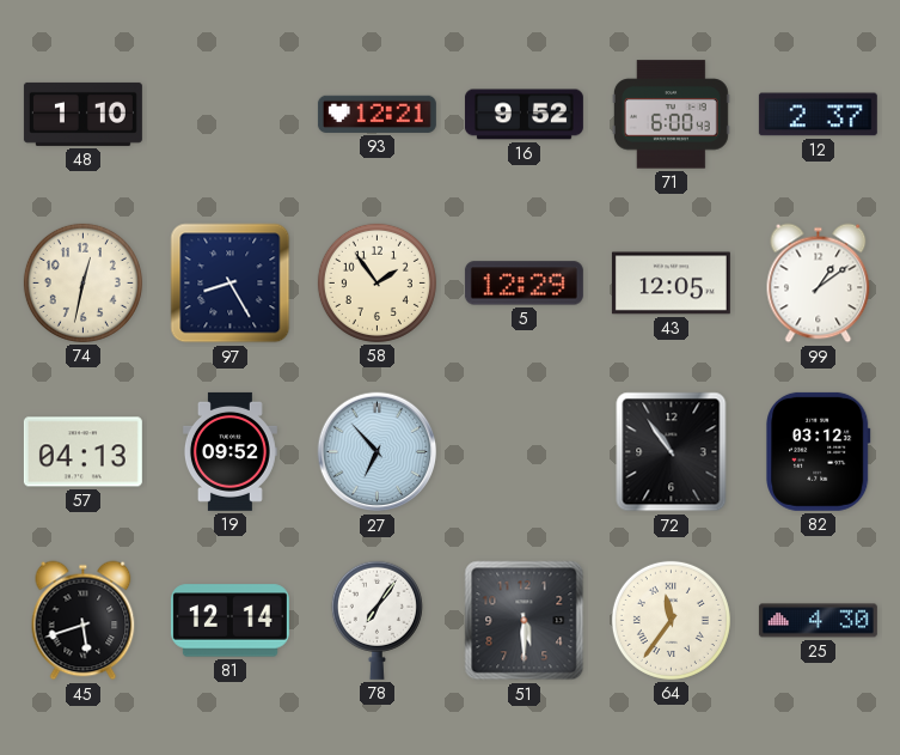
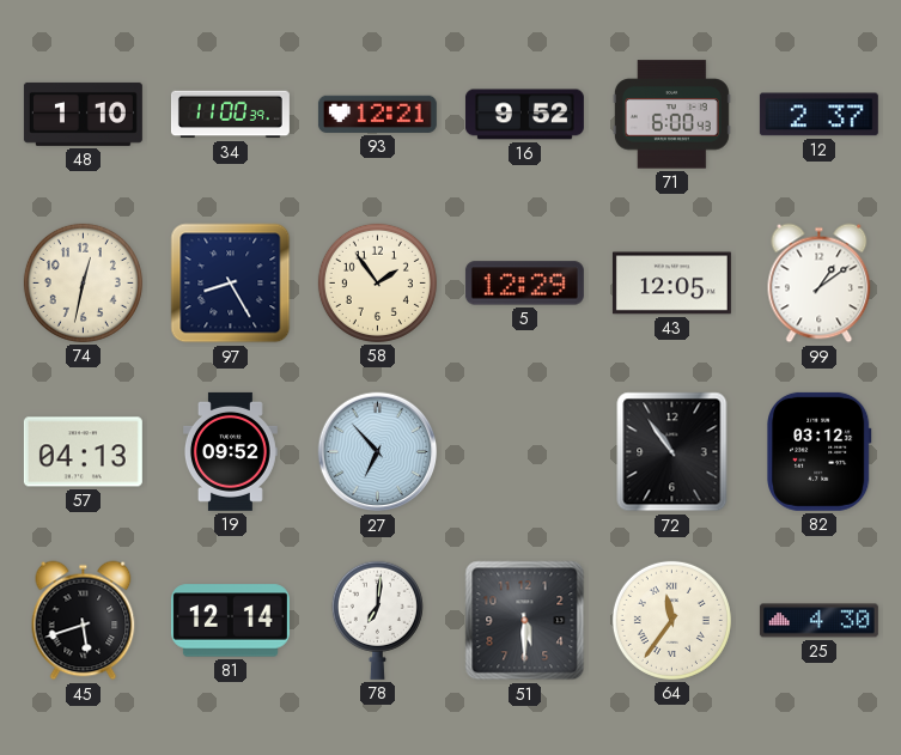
34: none -> 11:00
78: 7:06 -> 7:01
